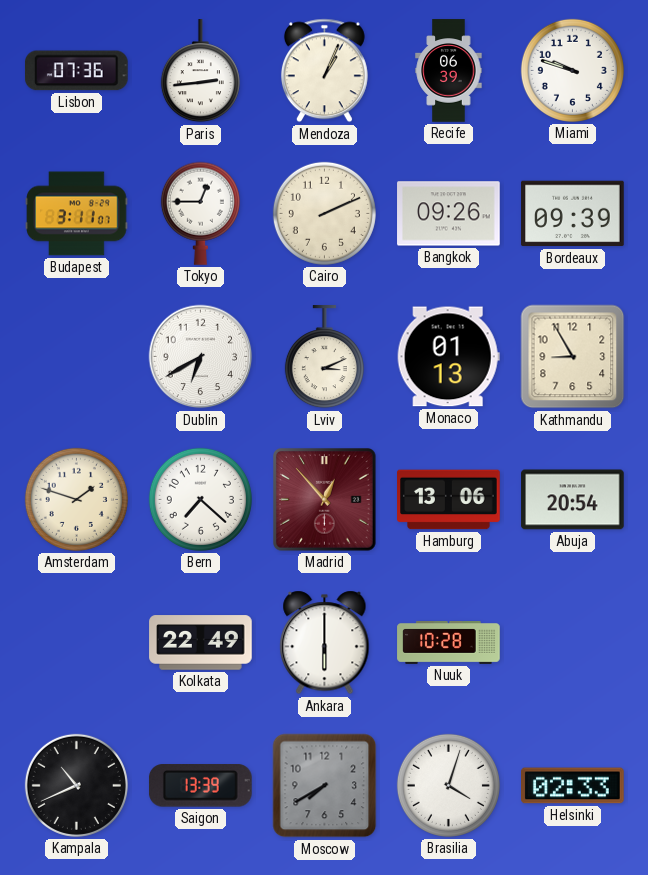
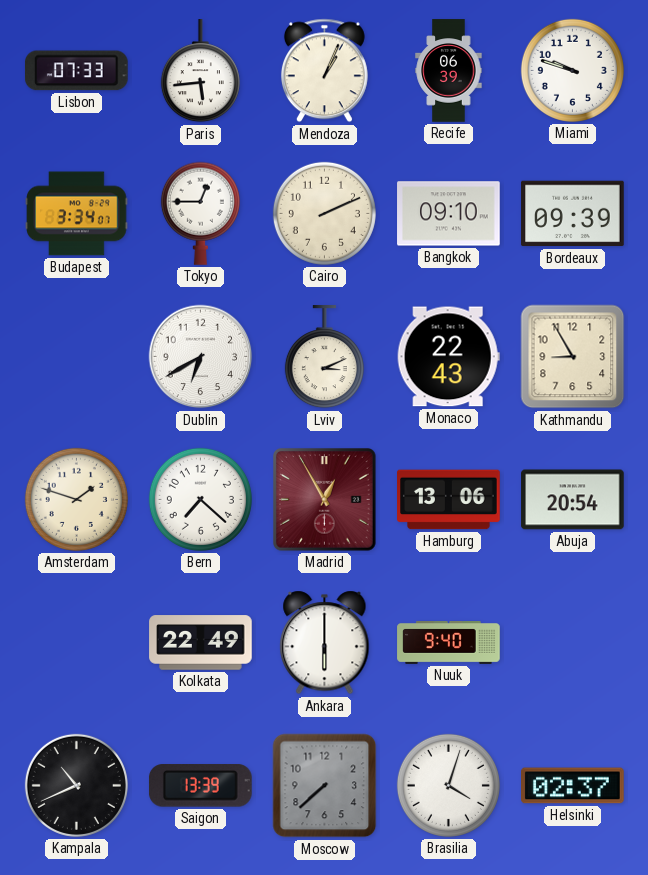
Lisbon: 07:36 -> 07:33
Paris: 2:44 -> 5:44
Budapest: 3:11 -> 3:34
Bangkok: 09:26 -> 09:10
Monaco: 01:13 -> 22:43
Madrid: 12:53 -> 12:55
Nuuk: 10:28 -> 9:40
Moscow: 7:40 -> 7:38
Helsinki: 02:33 -> 02:37
